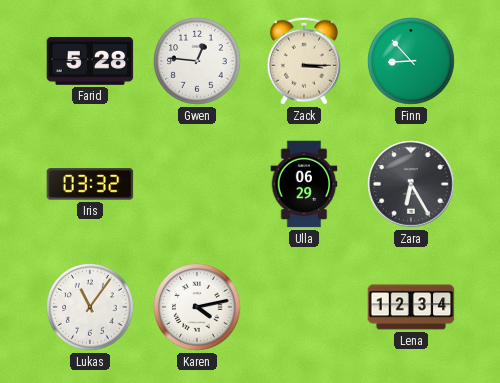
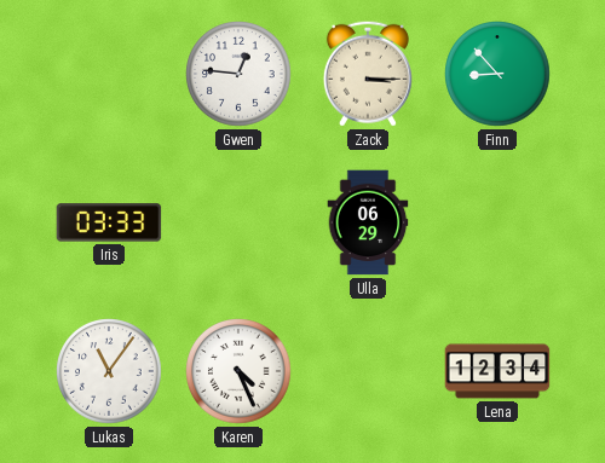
Farid: 5:28 -> none
Iris: 03:32 -> 03:33
Zara: 6:25 -> none
Karen: 4:13 -> 4:26
